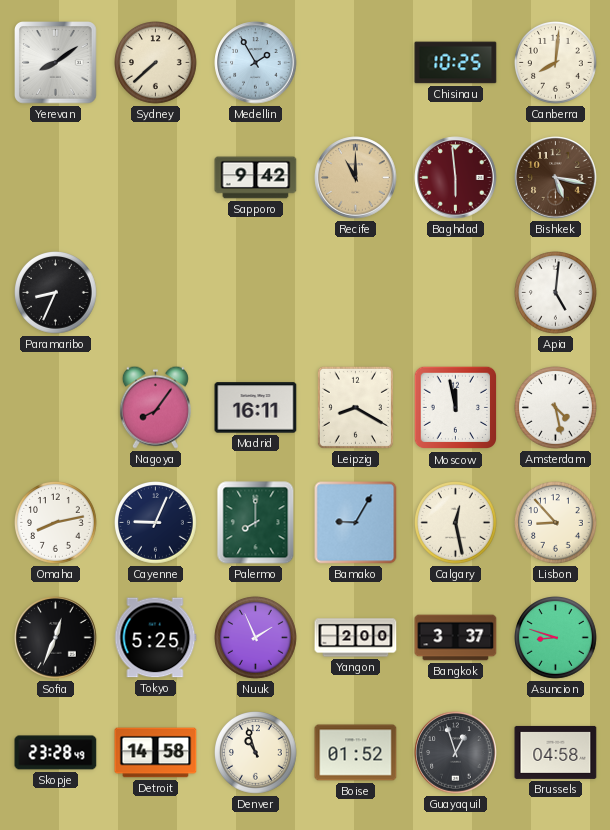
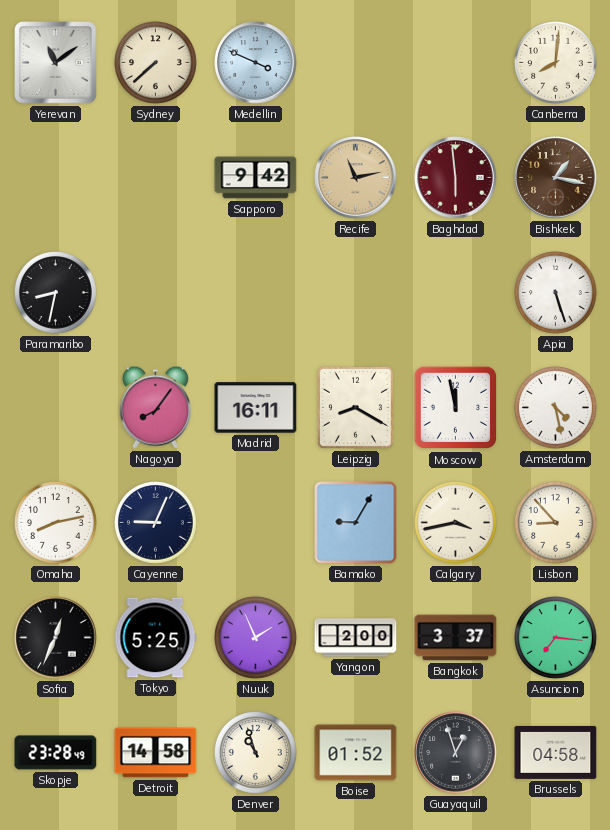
Yerevan: 8:09 -> 11:09
Medellin: 1:55 -> 3:49
Chisinau: 10:25 -> none
Recife: 11:00 -> 11:13
Bishkek: 5:17 -> 1:17
Paramaribo: 8:34 -> 8:32
Apia: 5:01 -> 5:27
Palermo: 8:00 -> none
Calgary: 12:28 -> 3:43
Asuncion: 8:48 -> 7:16
